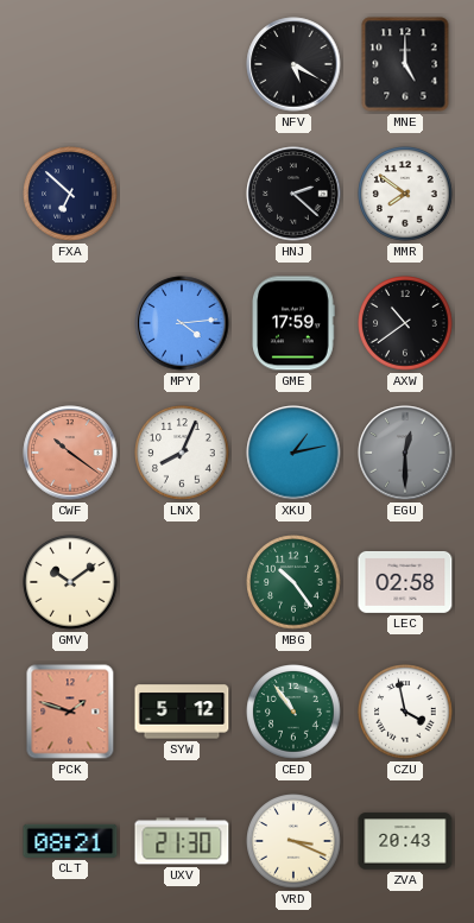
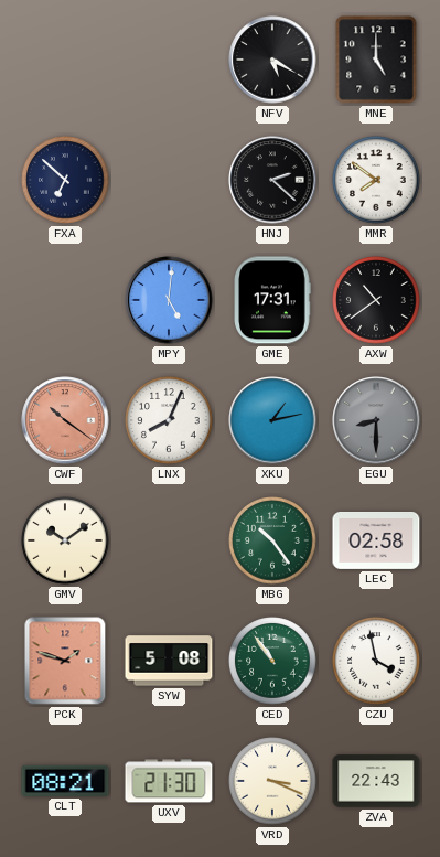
MPY: 4:14 -> 5:01
GME: 17:59 -> 17:31
EGU: 12:30 -> 8:30
SYW: 5:12 -> 5:08
ZVA: 20:43 -> 22:43
